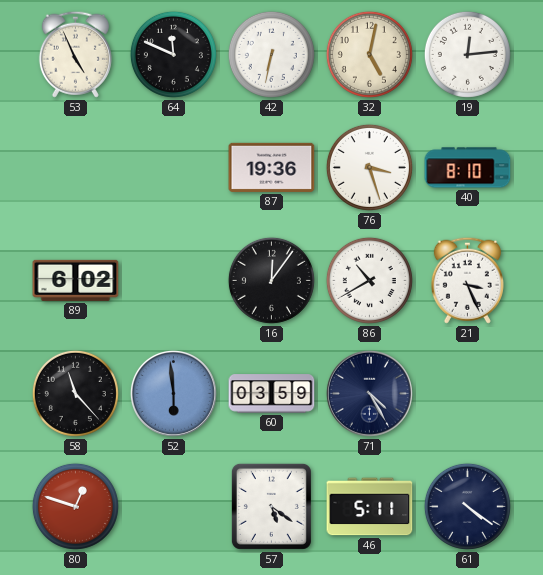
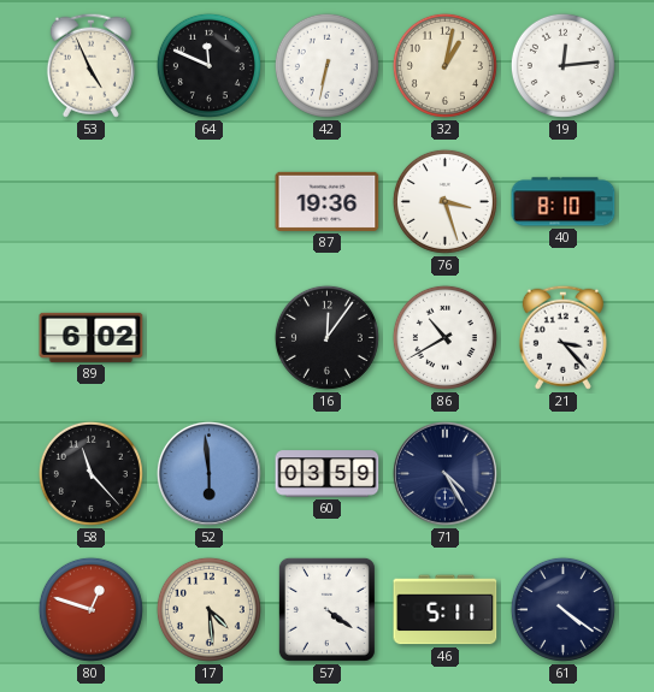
32: 5:02 -> 1:02
21: 3:26 -> 3:23
17: none -> 4:29
57: 5:21 -> 4:21
